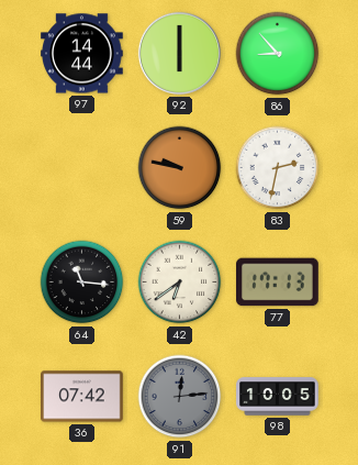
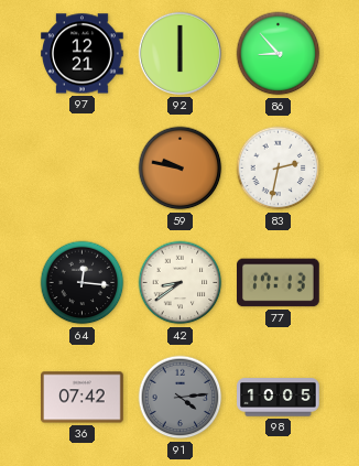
97: 14:44 -> 12:21
64: 11:16 -> 12:16
42: 6:39 -> 8:39
91: 12:14 -> 4:14
